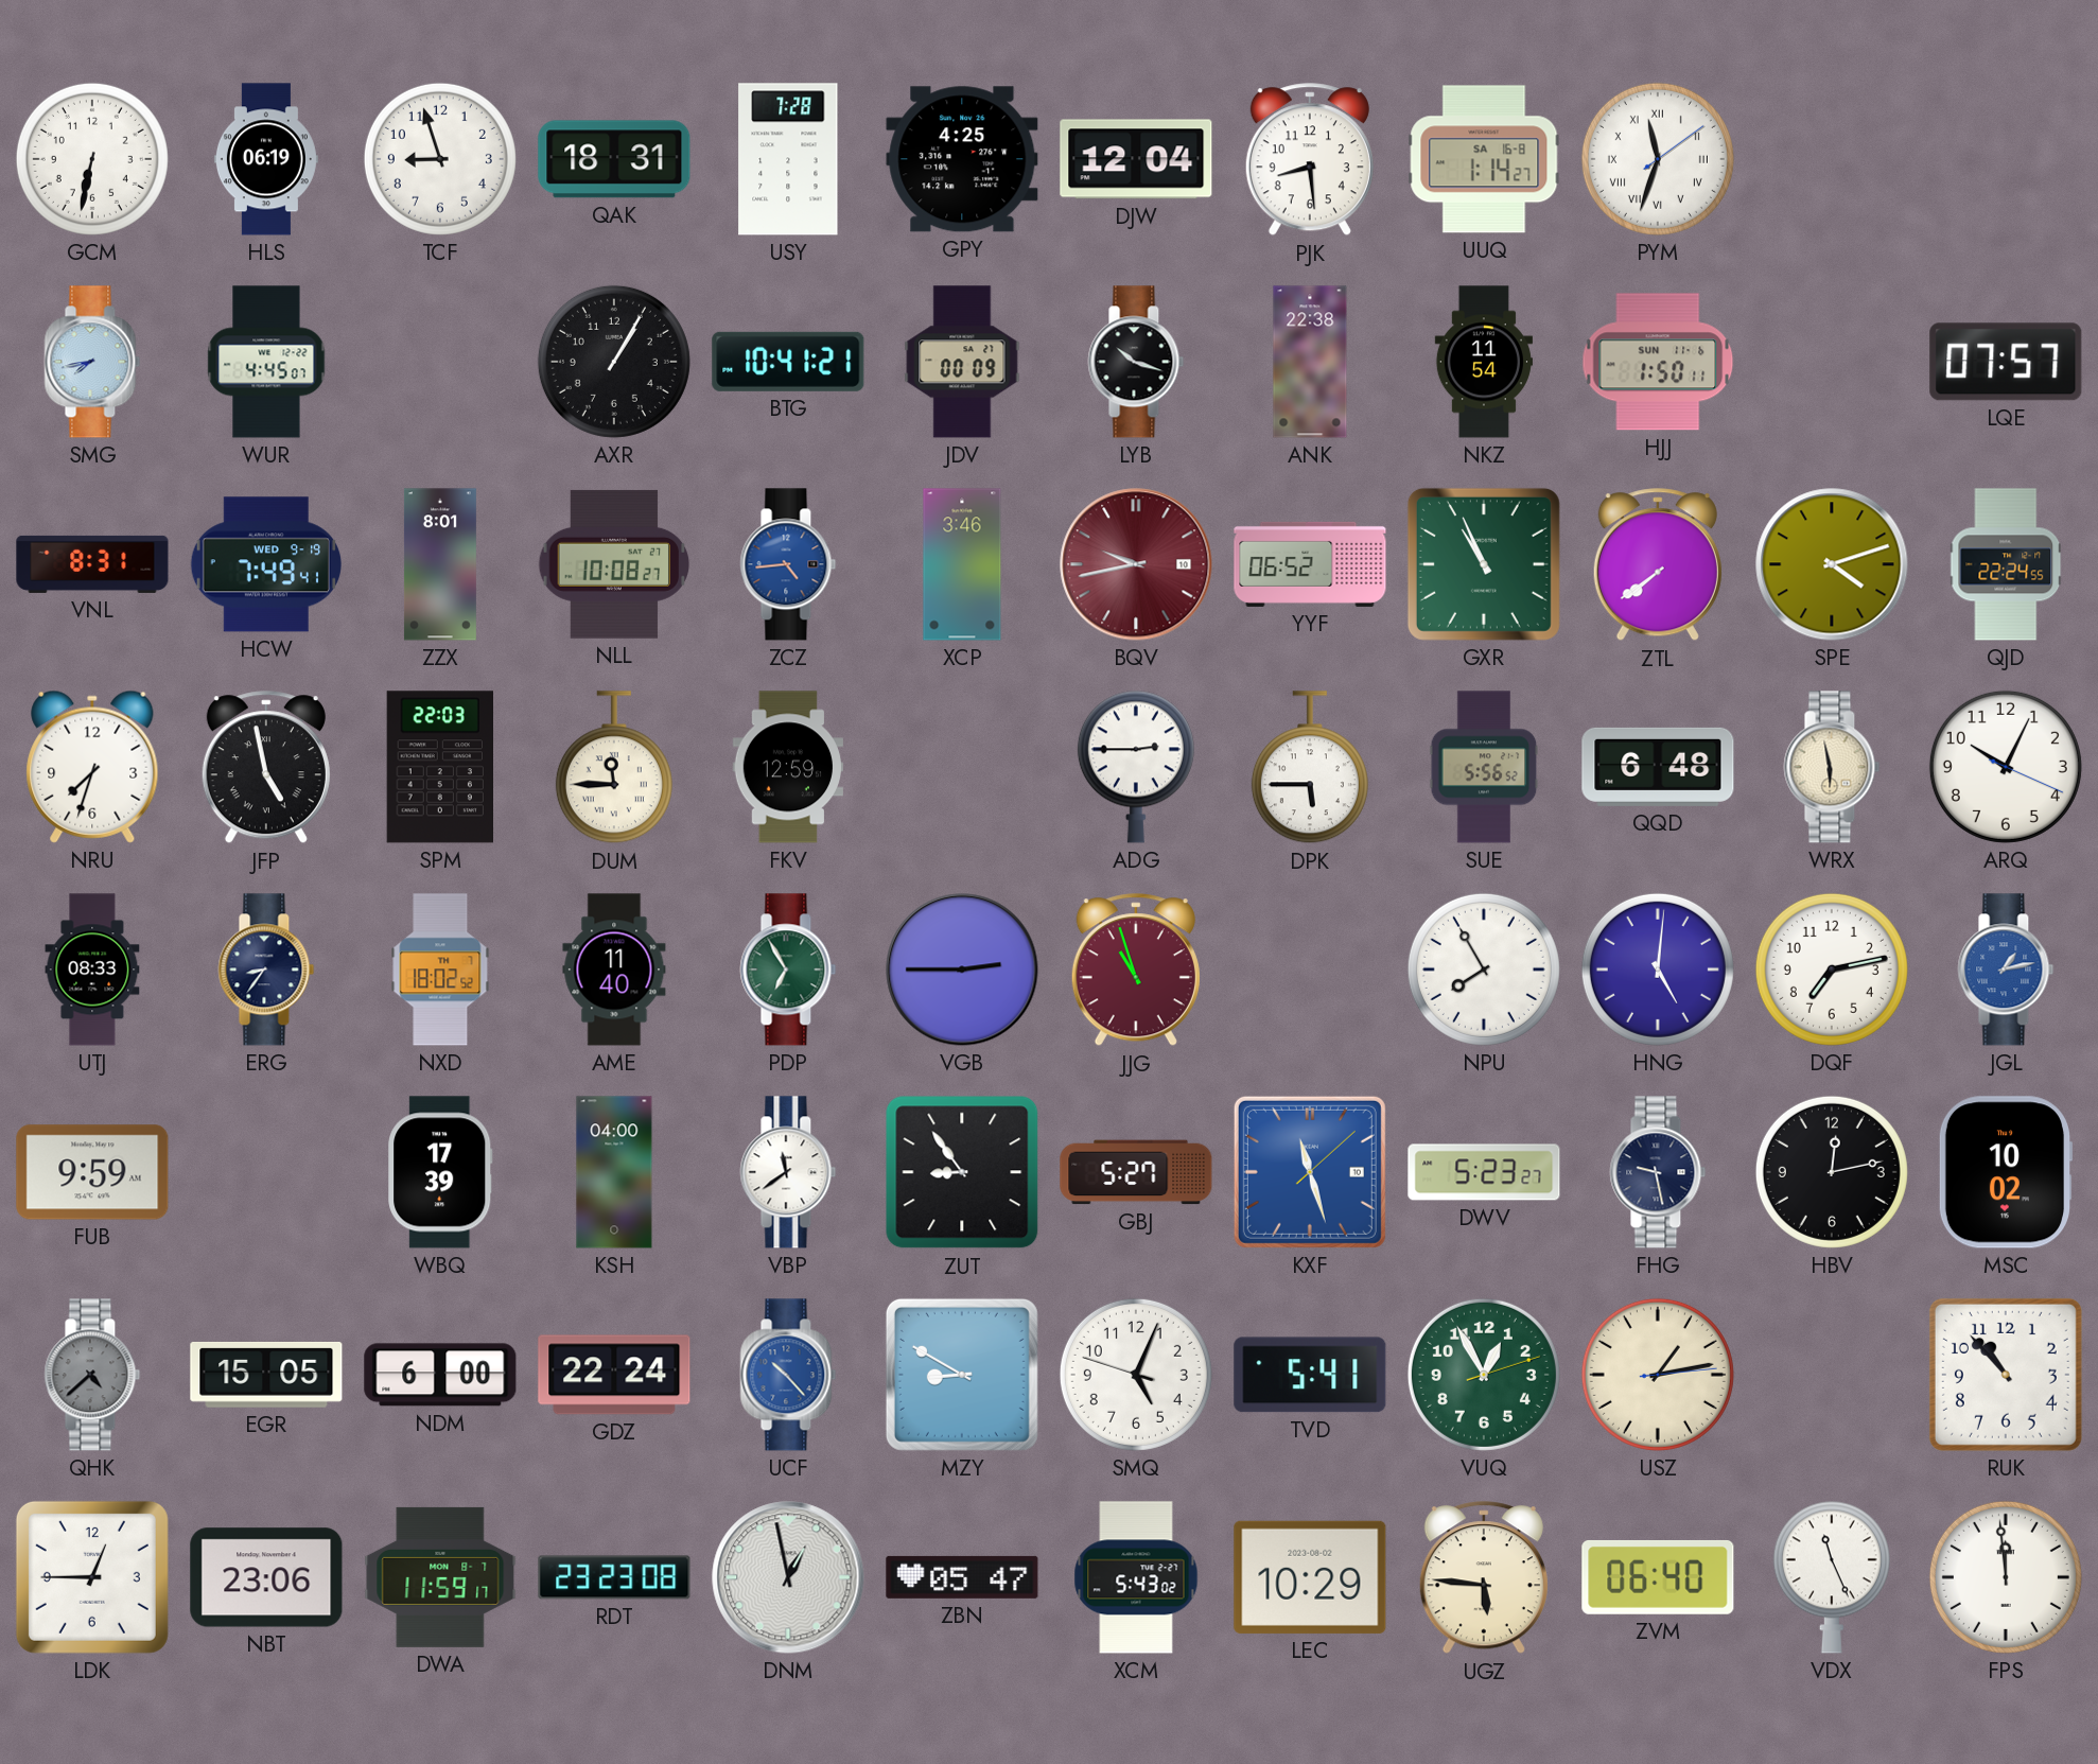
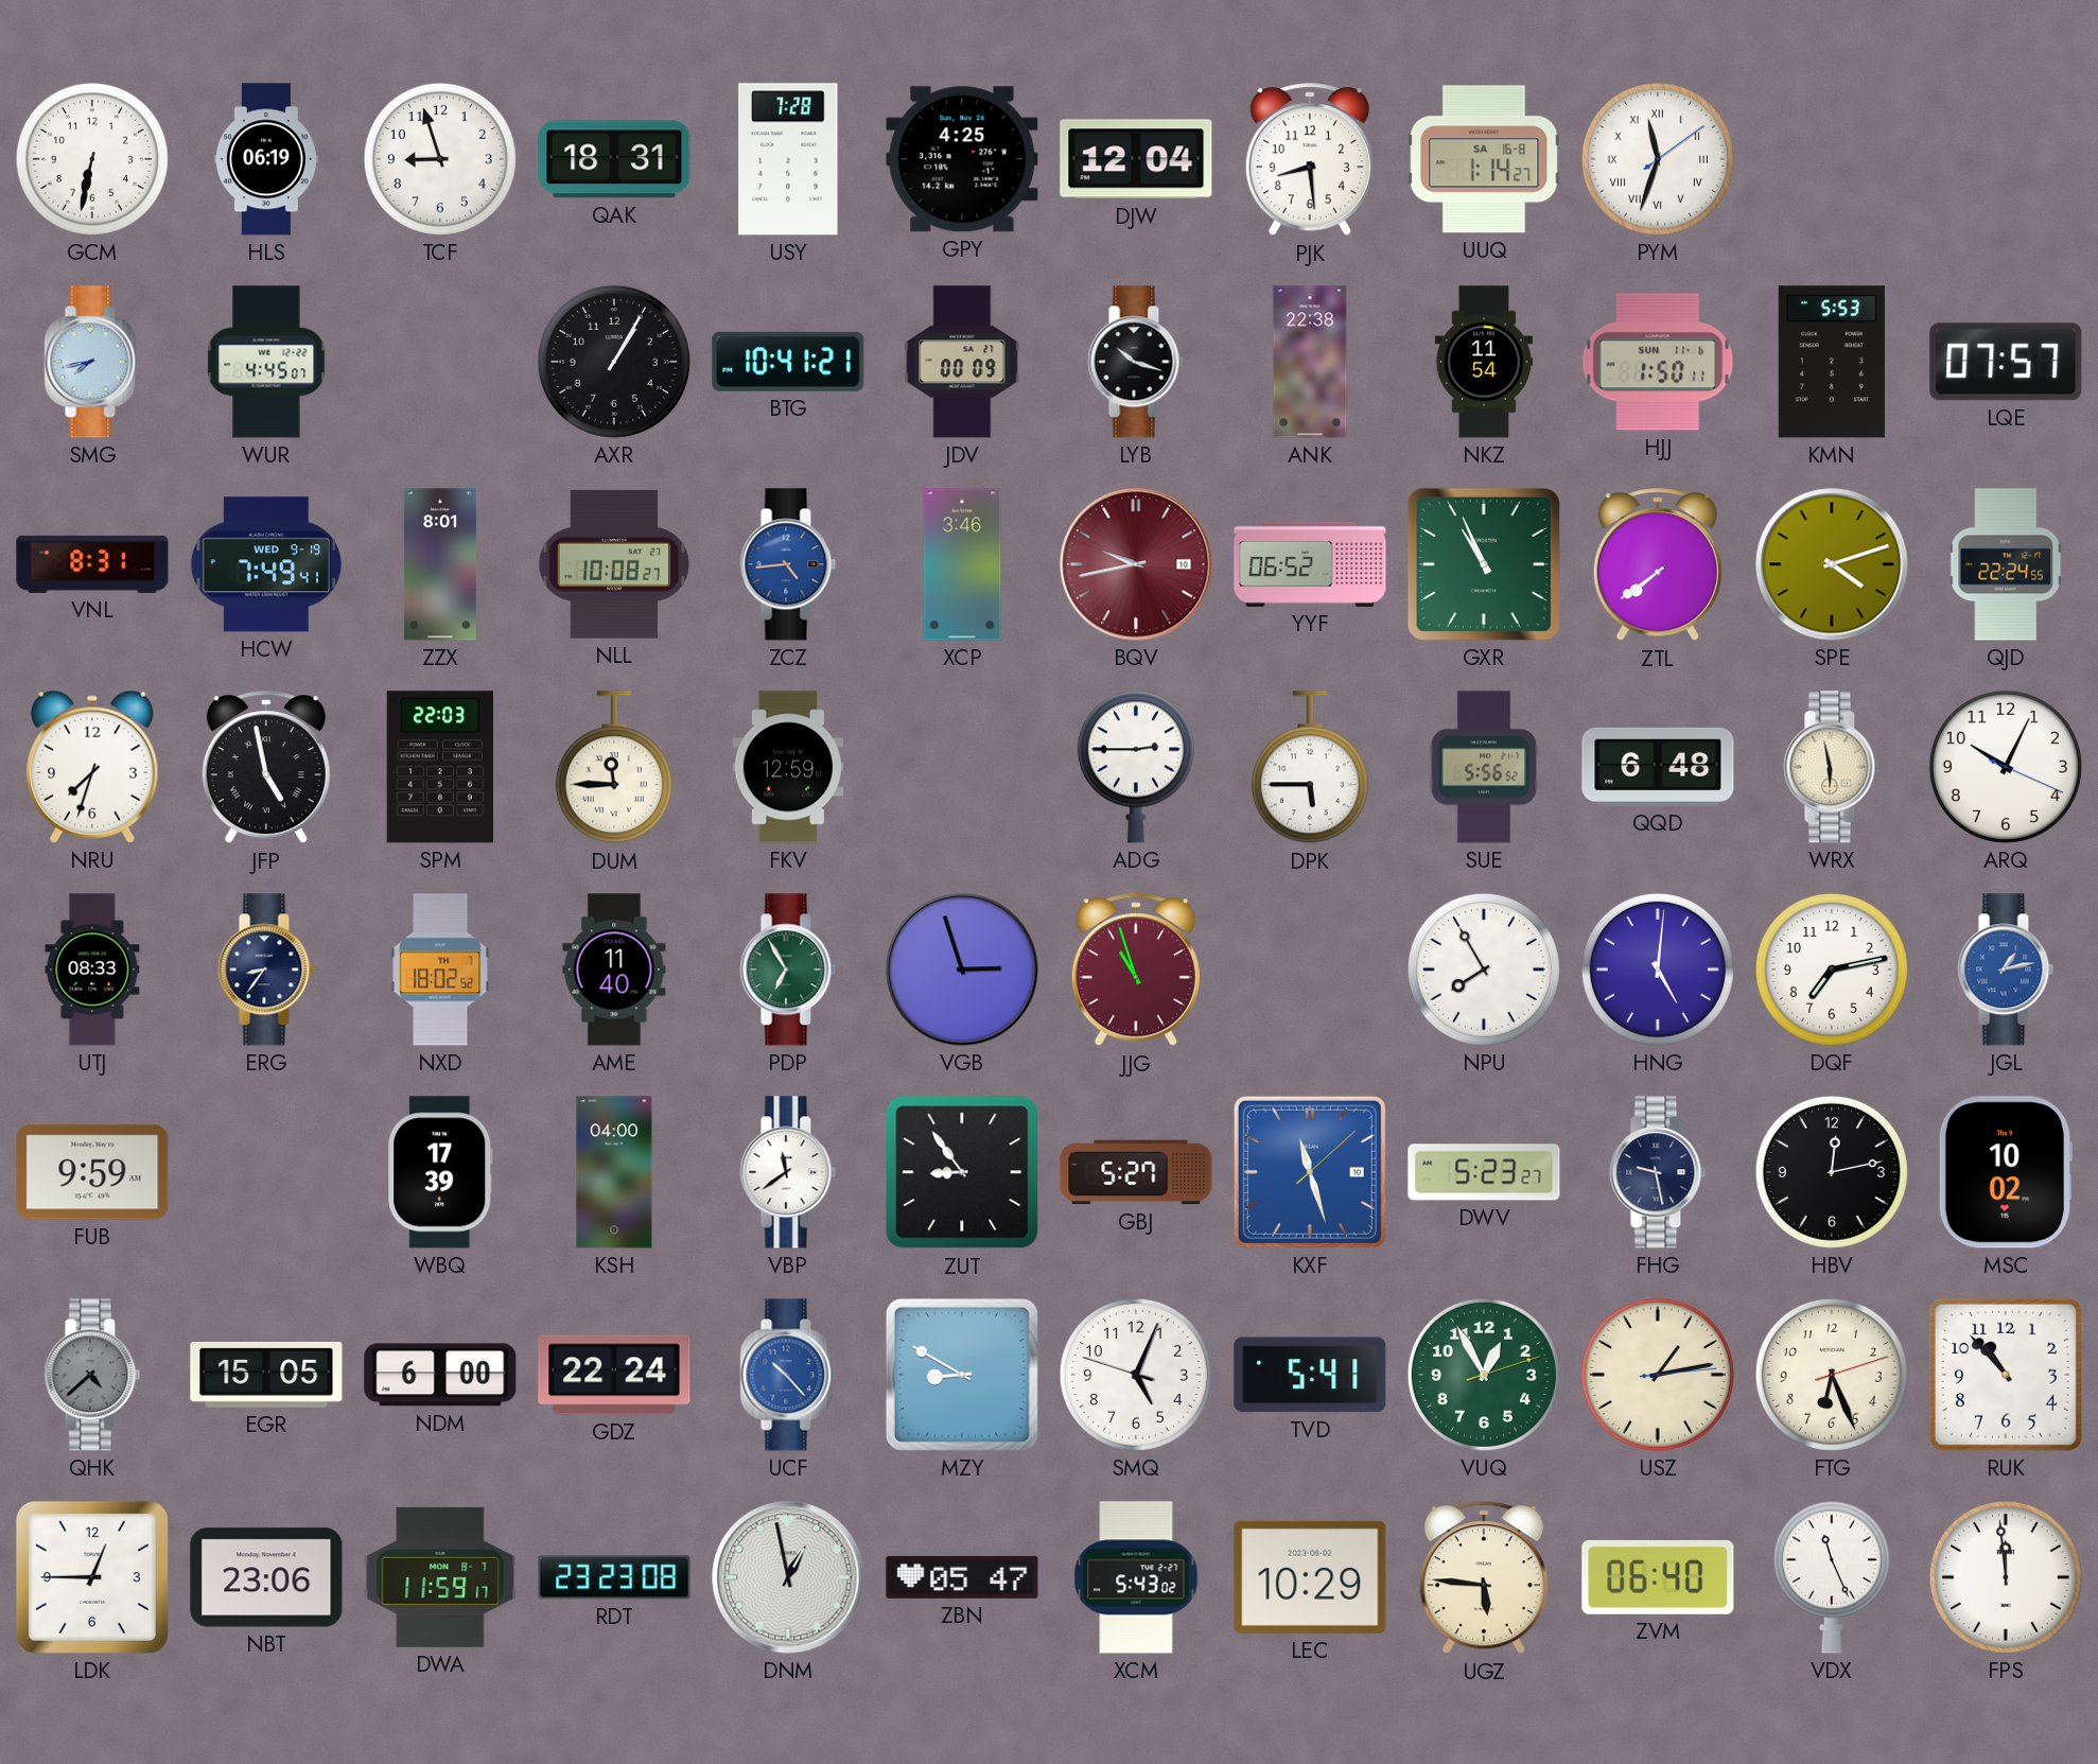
KMN: none -> 5:53
VGB: 2:45 -> 2:57
FTG: none -> 6:26
